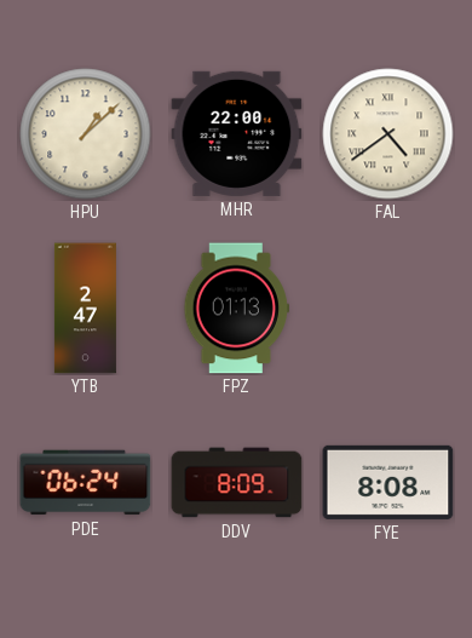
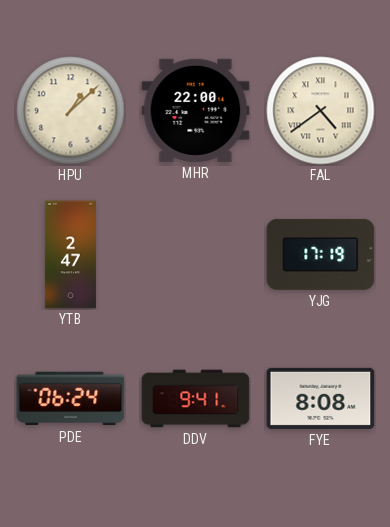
FPZ: 01:13 -> none
YJG: none -> 17:19
DDV: 8:09 -> 9:41
